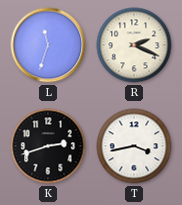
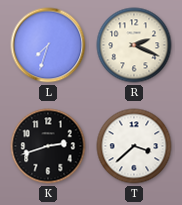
L: 11:33 -> 7:33
T: 3:43 -> 3:38
